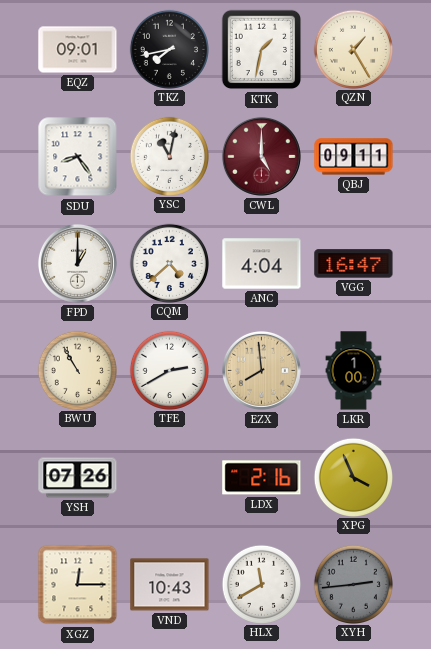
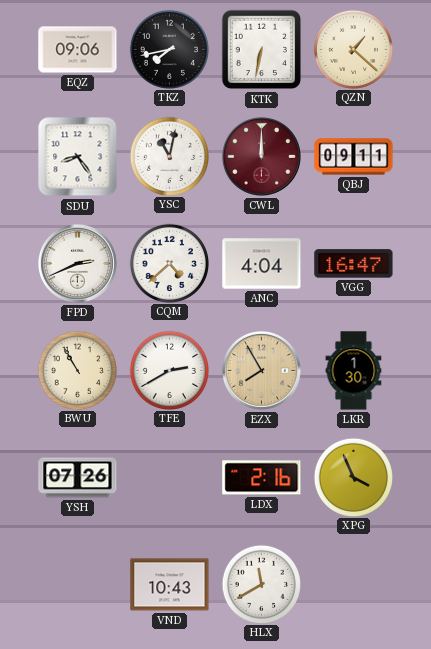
EQZ: 09:01 -> 09:06
KTK: 1:32 -> 6:32
QZN: 1:25 -> 1:22
CWL: 5:00 -> 12:00
FPD: 1:00 -> 2:41
EZX: 7:59 -> 7:55
LKR: 1:00 -> 1:30
XGZ: 12:15 -> none
XYH: 2:44 -> none
